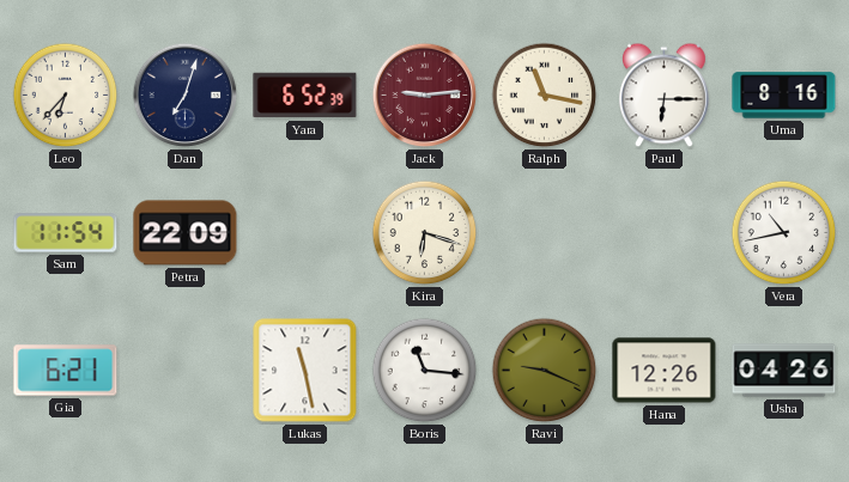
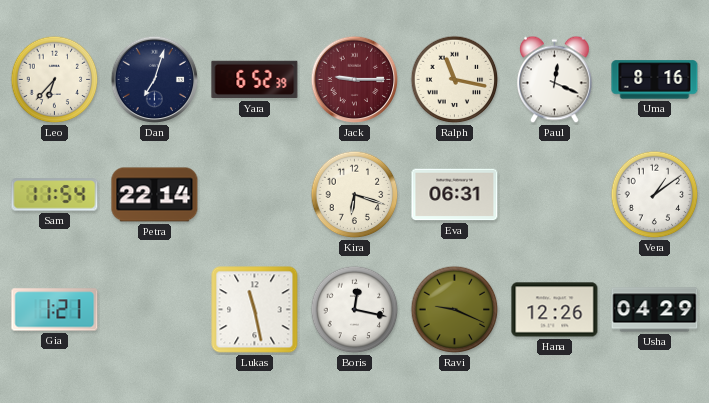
Jack: 9:14 -> 9:15
Paul: 6:15 -> 12:19
Petra: 22:09 -> 22:14
Eva: none -> 06:31
Vera: 10:43 -> 1:09
Gia: 6:21 -> 1:21
Boris: 11:16 -> 12:17
Usha: 04:26 -> 04:29
